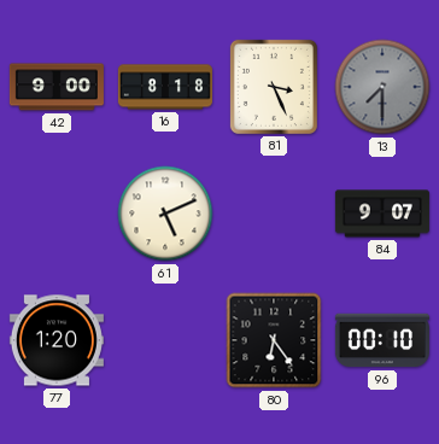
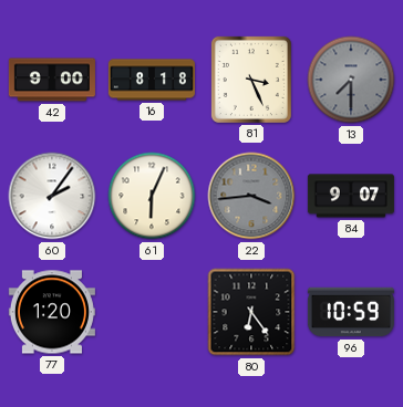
60: none -> 2:06
61: 5:11 -> 6:04
22: none -> 3:44
96: 00:10 -> 10:59
